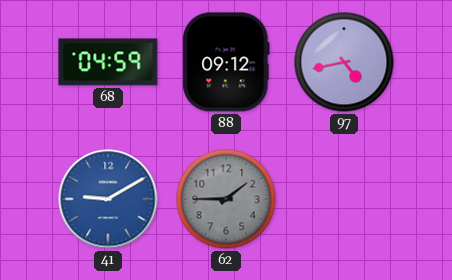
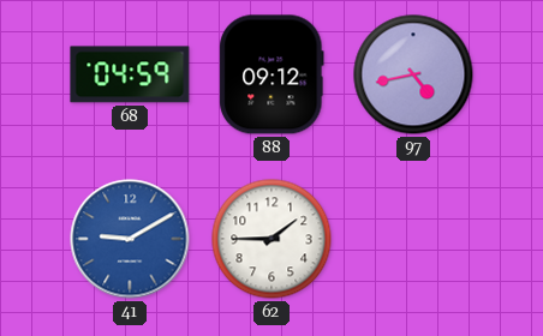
62 dial: grey -> white
